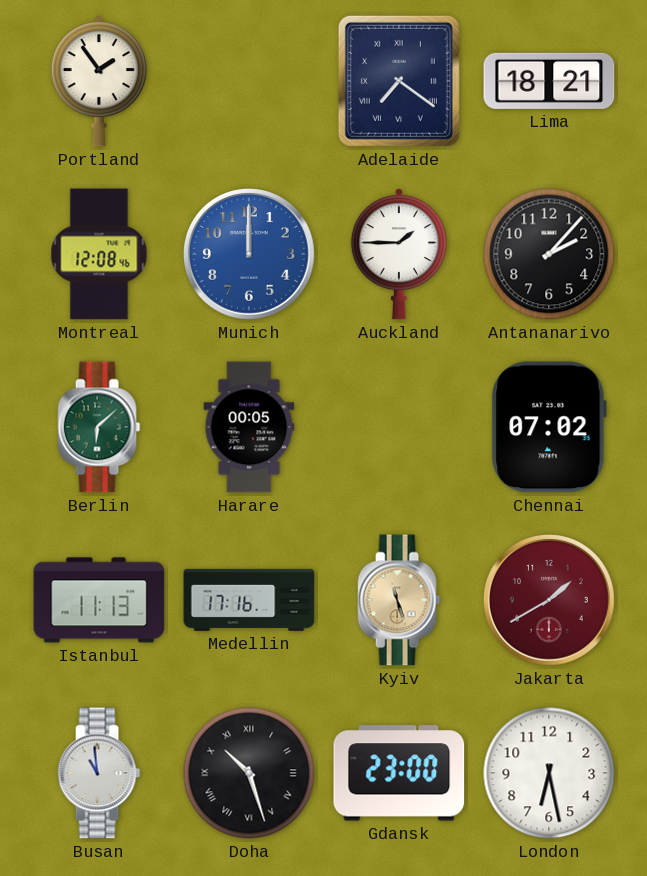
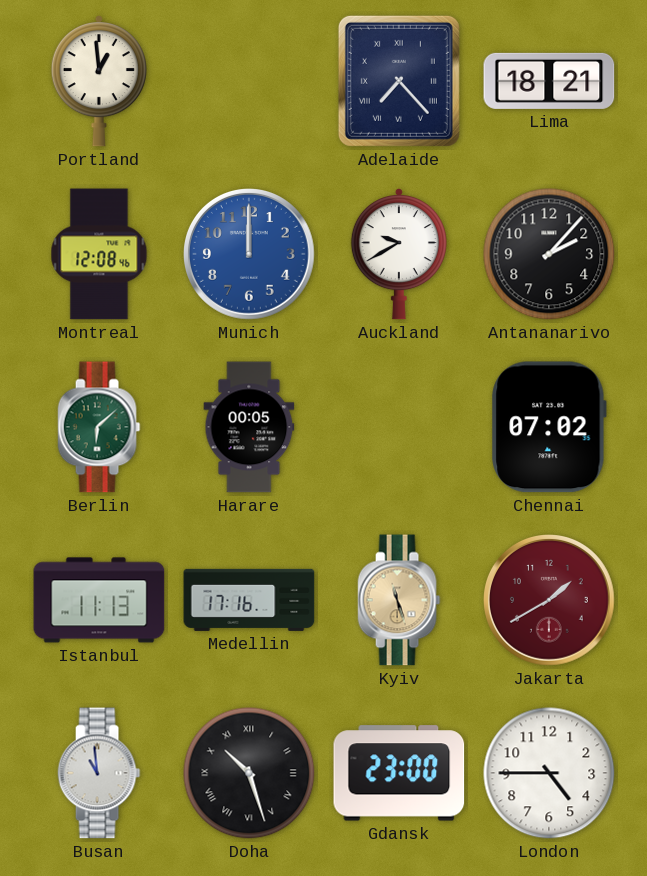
Portland: 1:54 -> 12:59
Adelaide: 7:21 -> 7:23
Auckland: 1:45 -> 9:40
London: 6:28 -> 4:45
